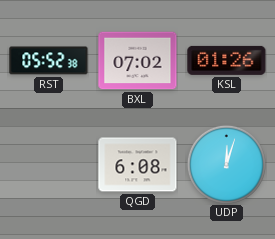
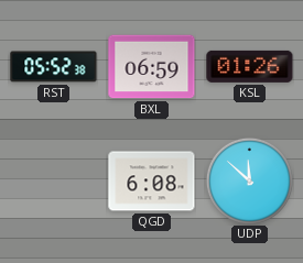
BXL: 07:02 -> 06:59
UDP: 12:03 -> 11:52
